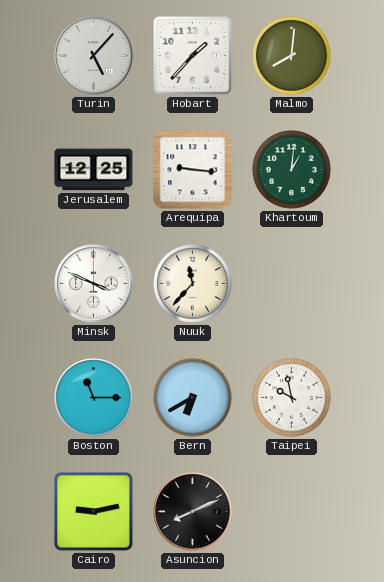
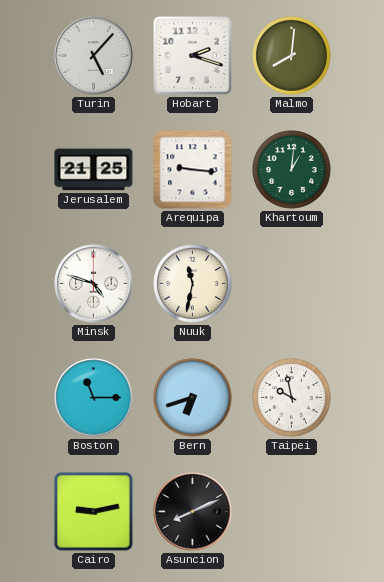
Hobart: 1:37 -> 2:18
Jerusalem: 12:25 -> 21:25
Minsk: 3:49 -> 4:48
Nuuk: 11:37 -> 11:32
Bern: 6:40 -> 6:42
